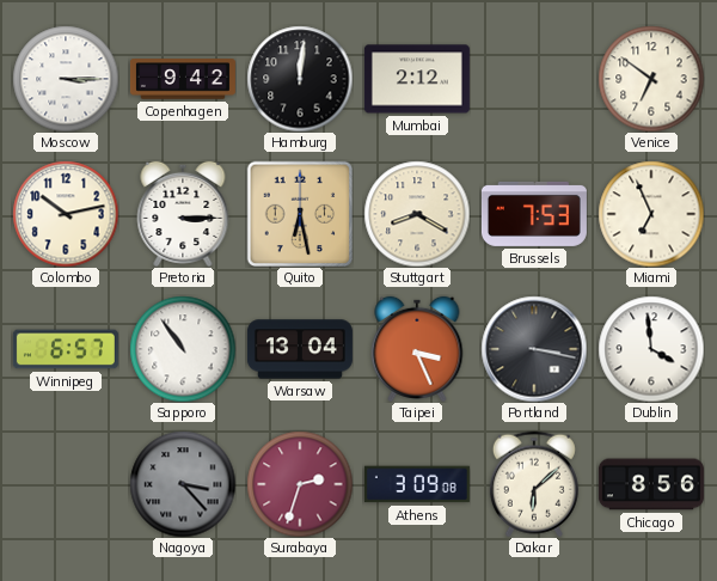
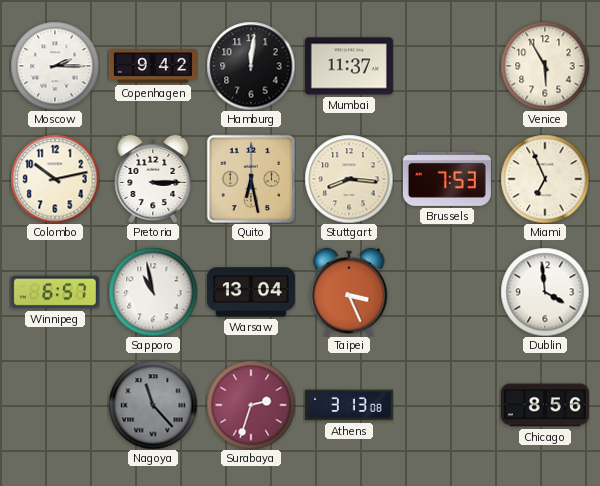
Moscow: 3:15 -> 2:15
Mumbai: 2:12 -> 11:37
Venice: 6:51 -> 5:55
Stuttgart: 8:20 -> 8:16
Sapporo: 10:54 -> 10:58
Portland: 3:17 -> none
Nagoya: 3:23 -> 11:23
Athens: 3:09 -> 3:13
Dakar: 6:08 -> none
